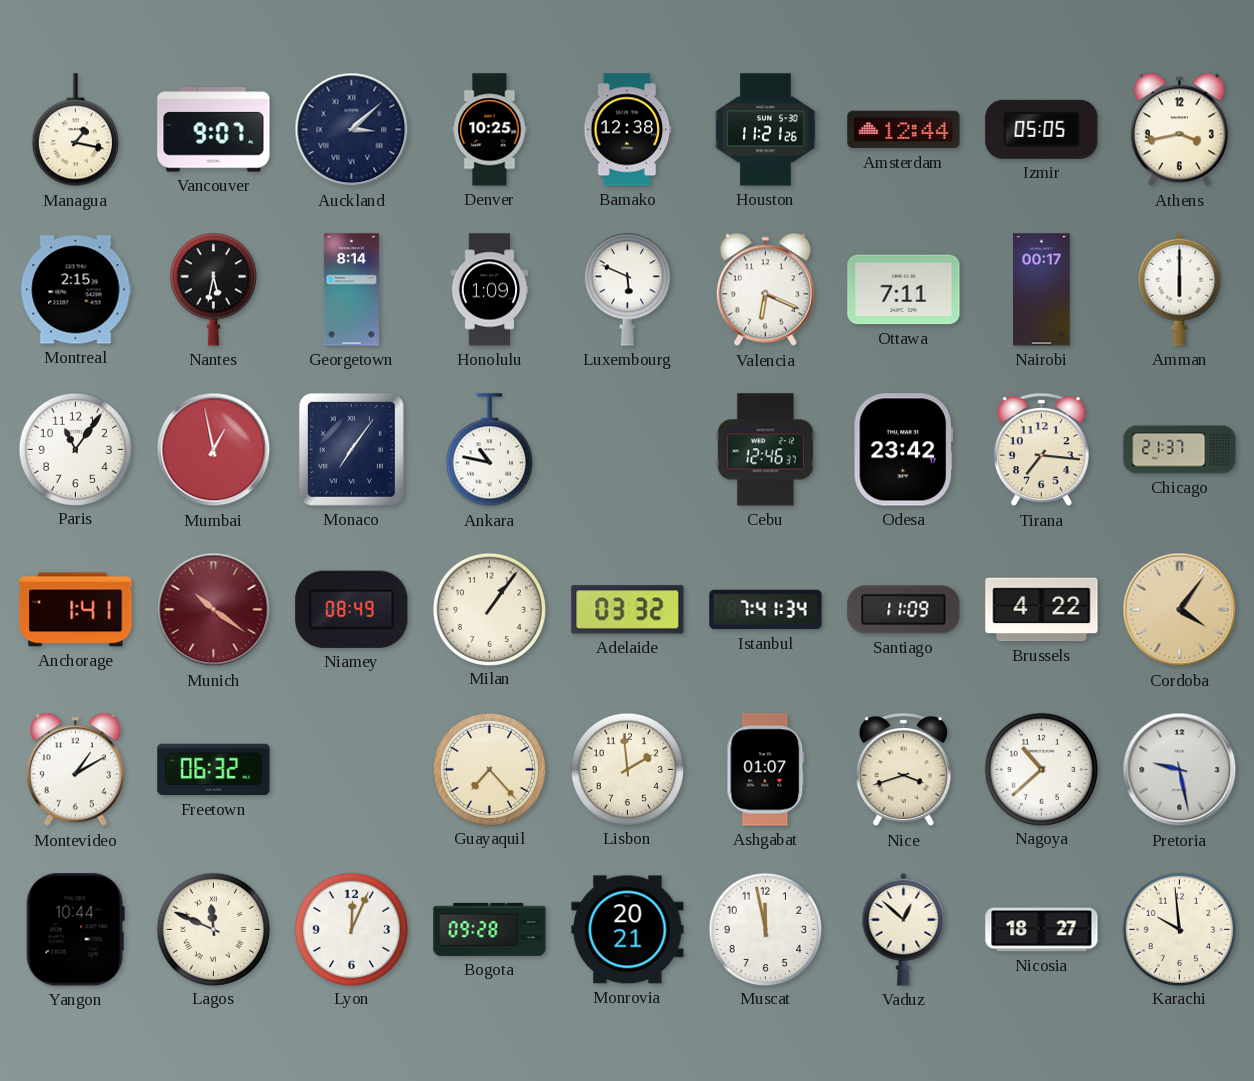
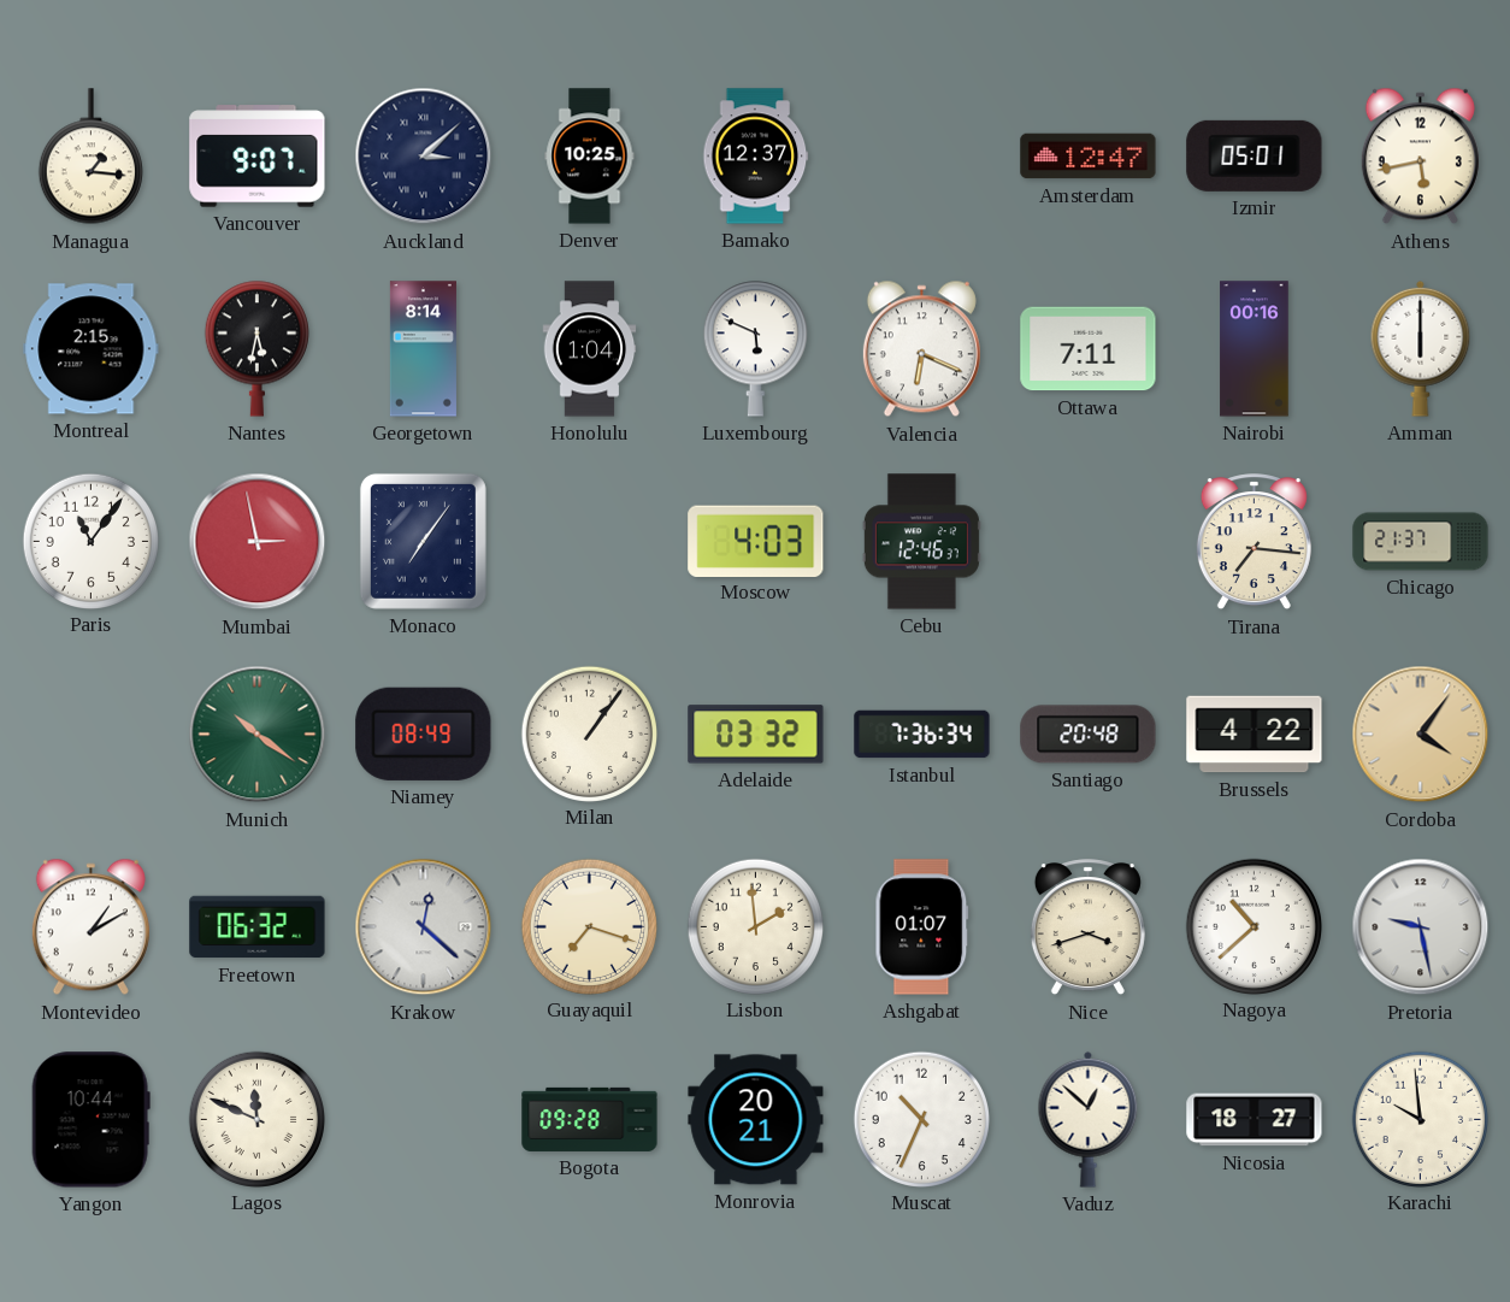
Managua: 1:17 -> 1:16
Bamako: 12:38 -> 12:37
Houston: 11:21 -> none
Amsterdam: 12:44 -> 12:47
Izmir: 05:05 -> 05:01
Athens: 3:43 -> 5:43
Honolulu: 1:09 -> 1:04
Nairobi: 00:17 -> 00:16
Mumbai: 12:58 -> 2:58
Ankara: 10:47 -> none
Moscow: none -> 4:03
Odesa: 23:42 -> none
Anchorage: 1:41 -> none
Munich dial: burgundy -> green
Istanbul: 7:41 -> 7:36
Santiago: 11:09 -> 20:48
Krakow: none -> 12:22
Guayaquil: 7:23 -> 7:18
Lyon: 12:04 -> none
Muscat: 11:58 -> 10:34
